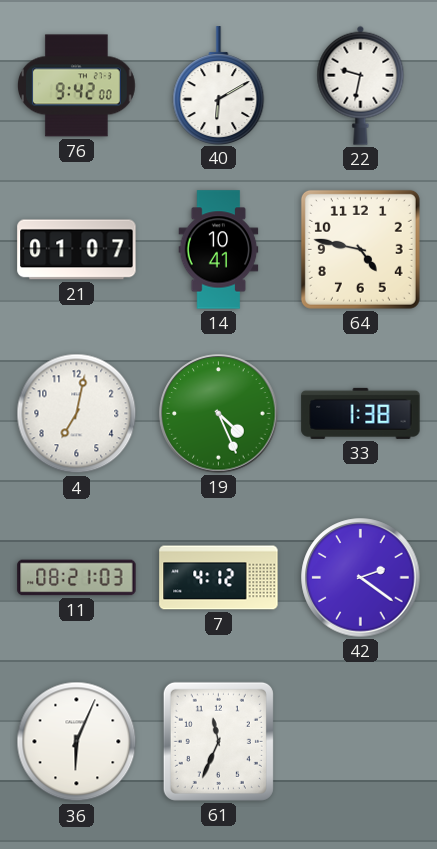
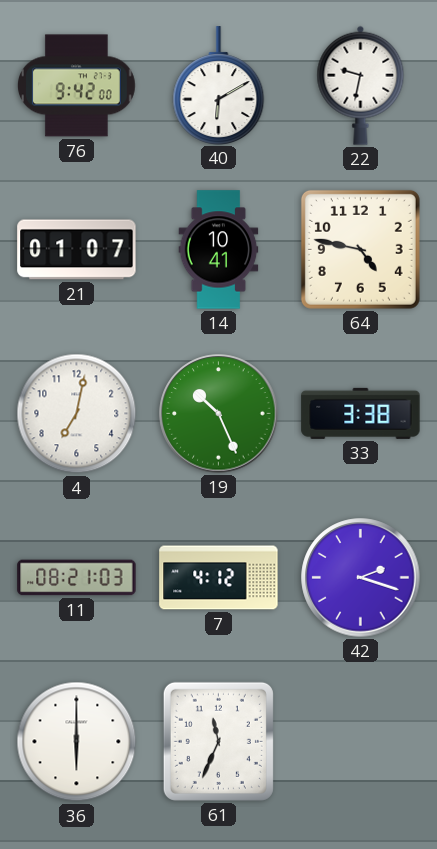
19: 4:26 -> 10:26
33: 1:38 -> 3:38
42: 2:21 -> 2:18
36: 6:04 -> 6:00
